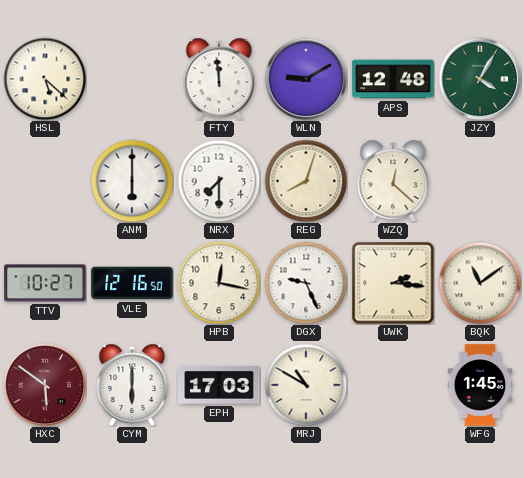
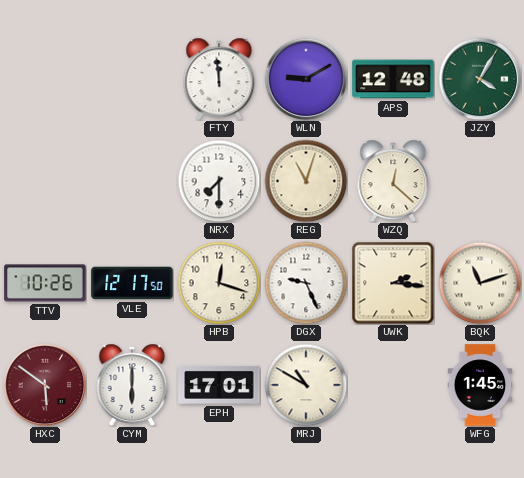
HSL: 5:22 -> none
ANM: 6:00 -> none
REG: 8:03 -> 11:03
TTV: 10:27 -> 10:26
VLE: 12:16 -> 12:17
HPB: 12:17 -> 12:18
BQK: 11:09 -> 11:12
EPH: 17:03 -> 17:01
